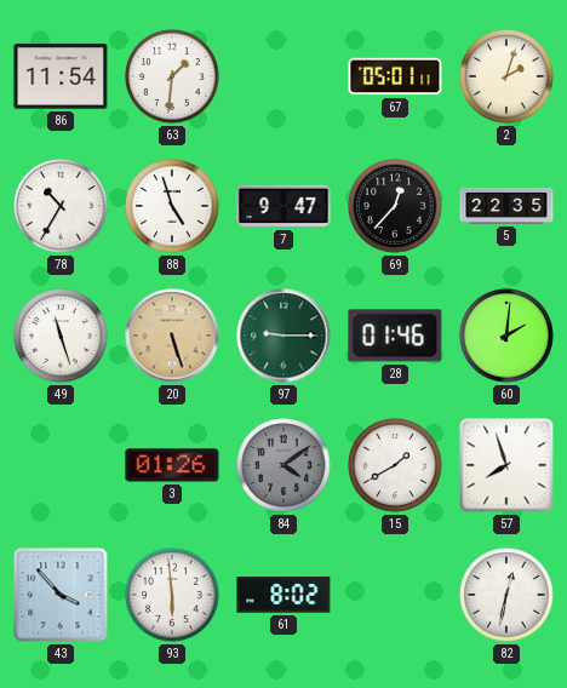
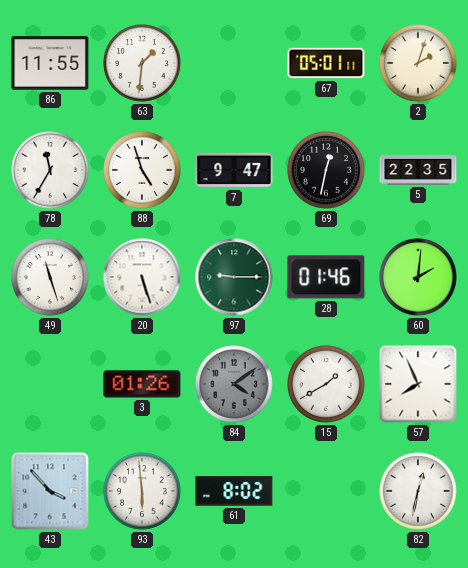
86: 11:54 -> 11:55
78: 10:35 -> 11:35
69: 12:37 -> 12:32
20 dial: champagne -> white
57: 7:57 -> 7:56
